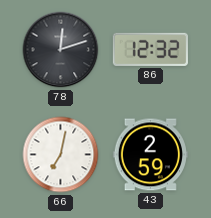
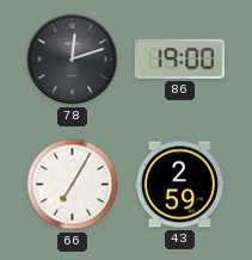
86: 12:32 -> 19:00
66: 7:02 -> 7:05
